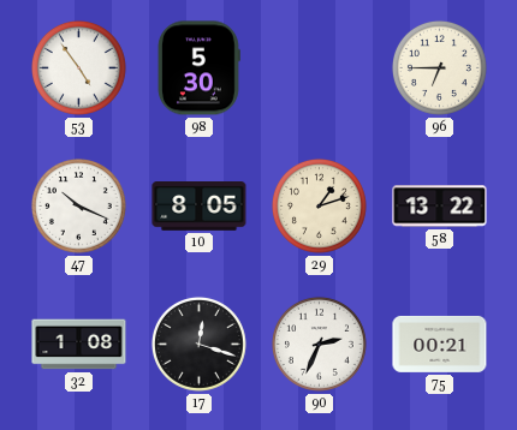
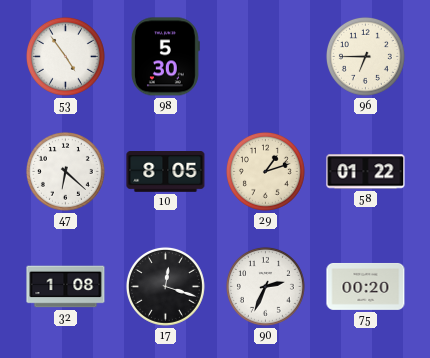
47: 10:19 -> 6:22
58: 13:22 -> 01:22
75: 00:21 -> 00:20
